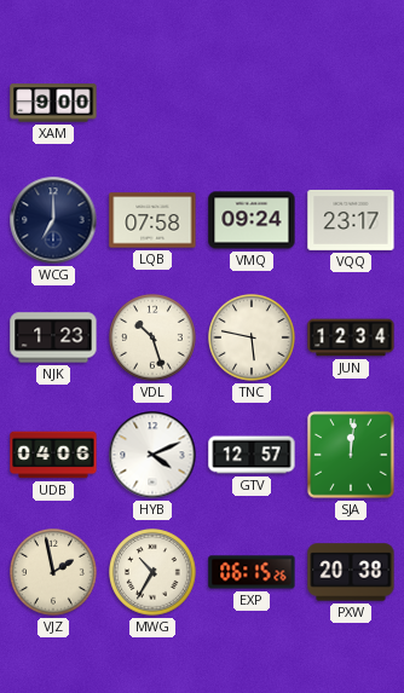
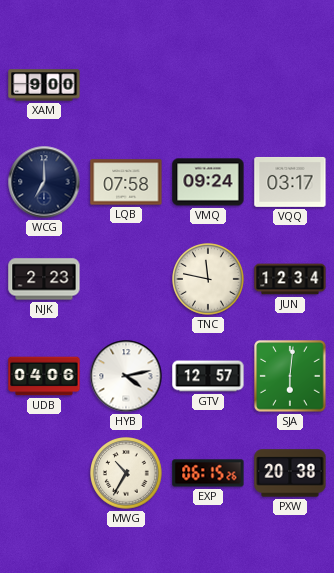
VQQ: 23:17 -> 03:17
NJK: 1:23 -> 2:23
VDL: 10:27 -> none
TNC: 5:47 -> 11:47
HYB: 4:11 -> 4:13
SJA: 12:01 -> 6:01
VJZ: 1:58 -> none
